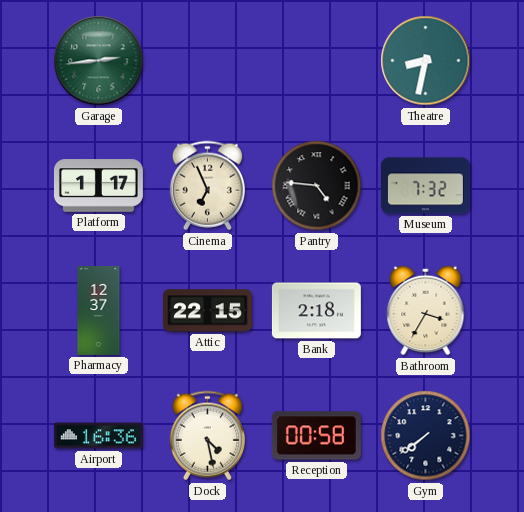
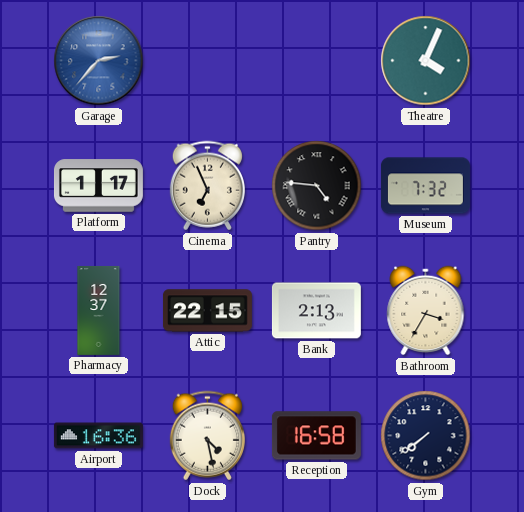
Garage: 2:44 -> 2:37
Garage dial: green -> blue
Theatre: 8:32 -> 4:04
Bank: 2:18 -> 2:13
Reception: 00:58 -> 16:58
